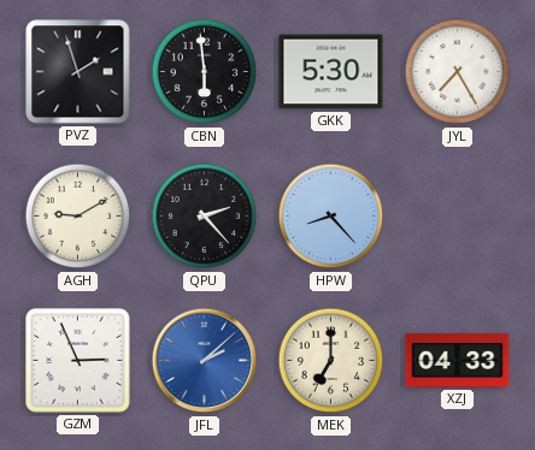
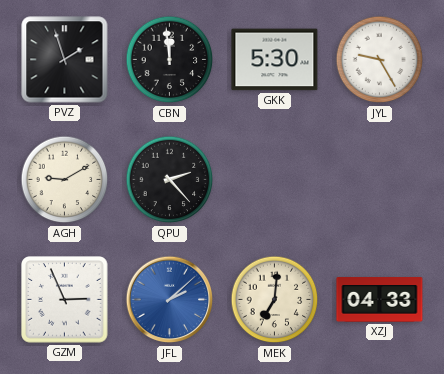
CBN: 5:59 -> 11:59
JYL: 7:25 -> 9:25
HPW: 8:23 -> none
MEK: 7:00 -> 7:01
